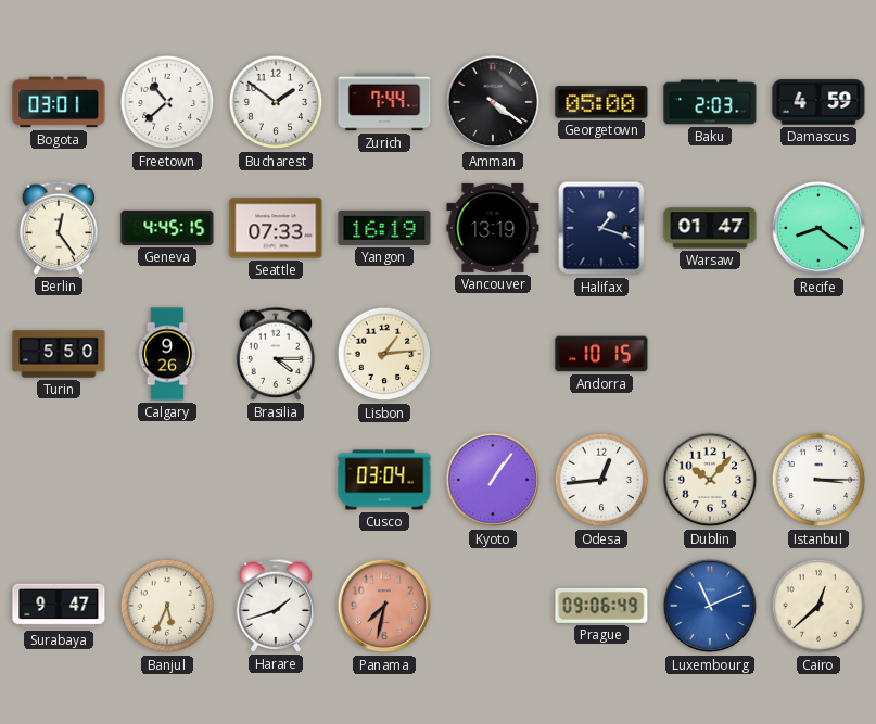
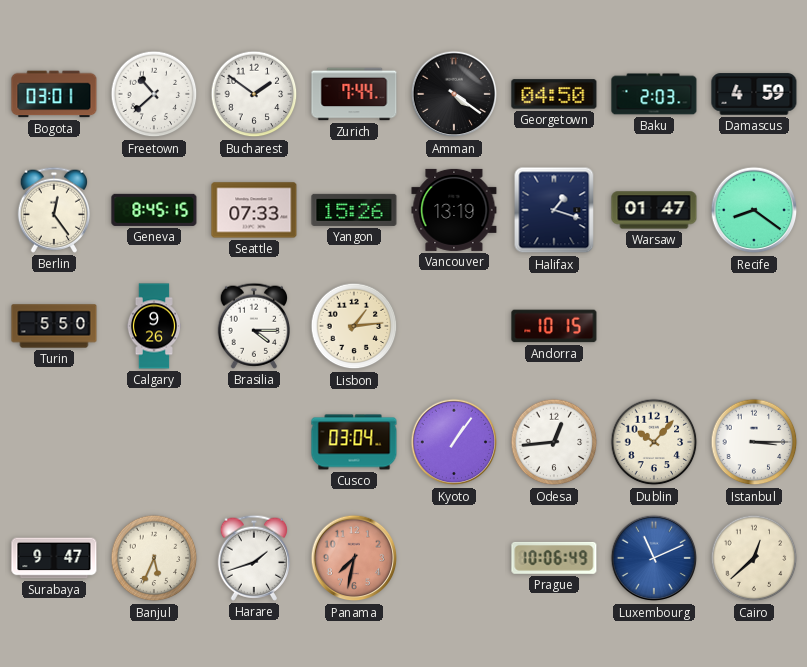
Georgetown: 05:00 -> 04:50
Geneva: 4:45 -> 8:45
Yangon: 16:19 -> 15:26
Prague: 09:06 -> 10:06
